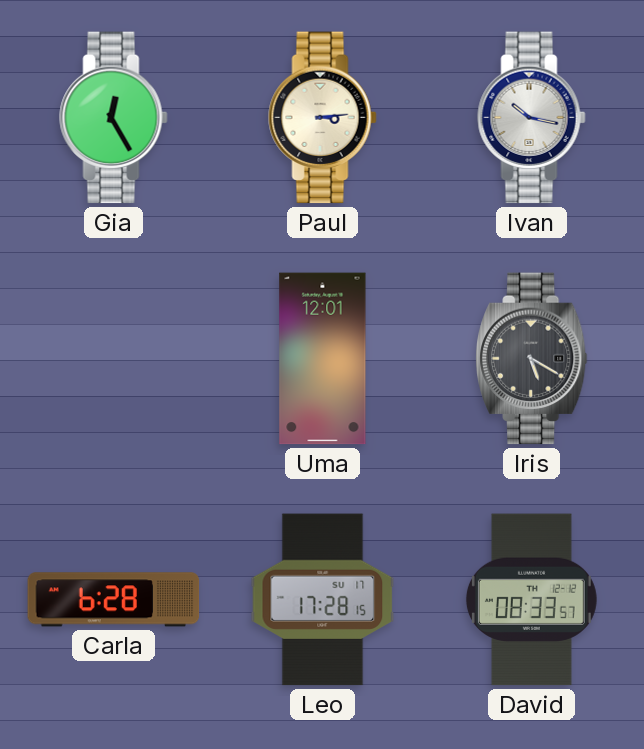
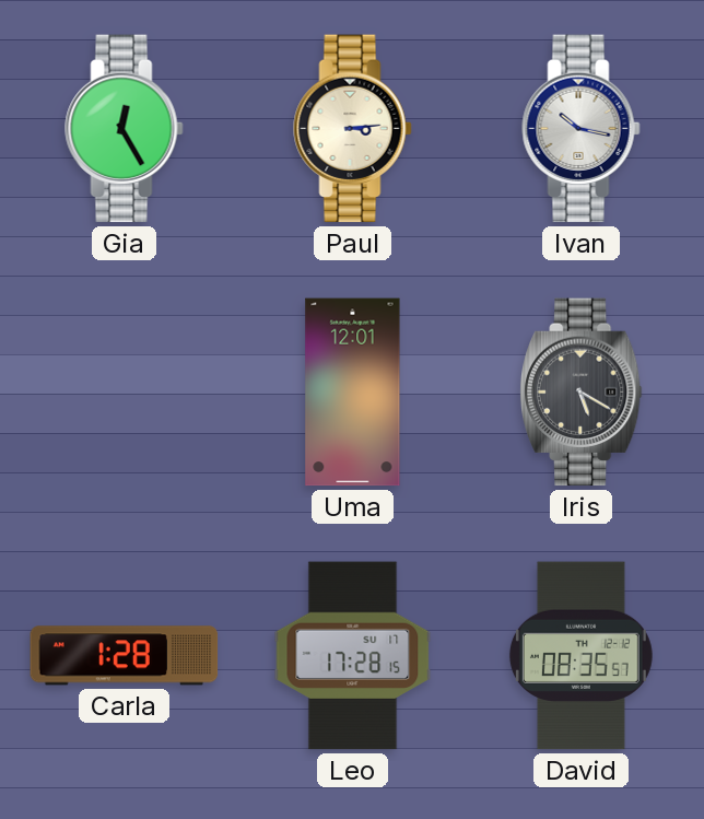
Carla: 6:28 -> 1:28
David: 08:33 -> 08:35
